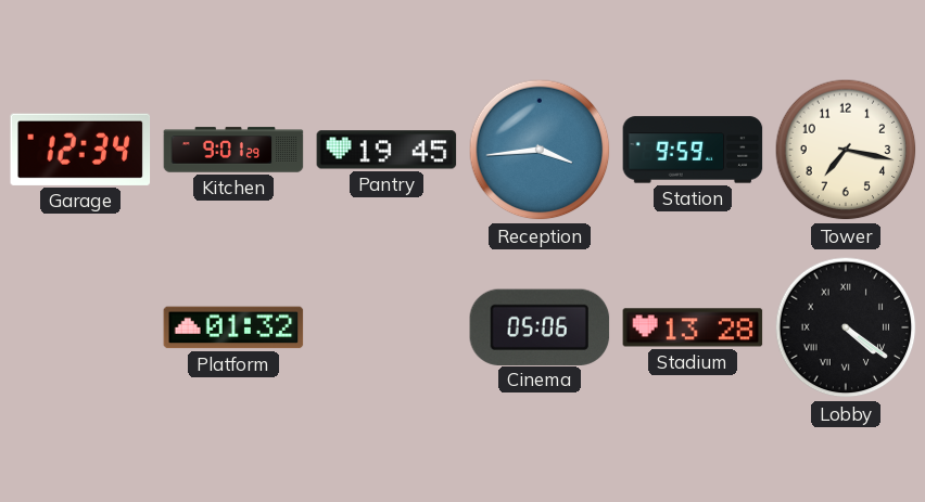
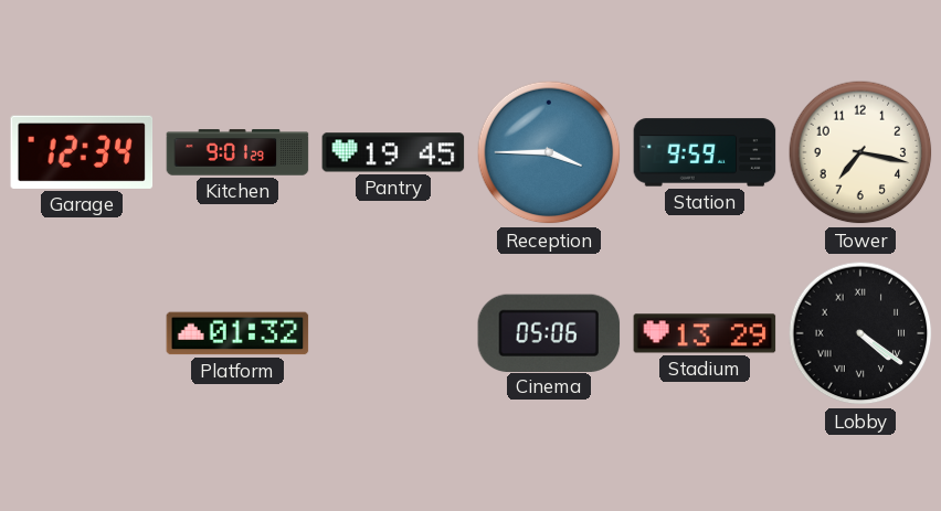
Reception: 3:44 -> 3:45
Stadium: 13:28 -> 13:29
